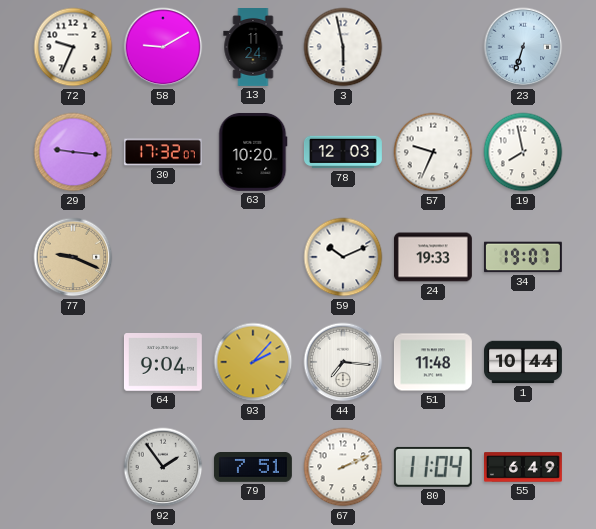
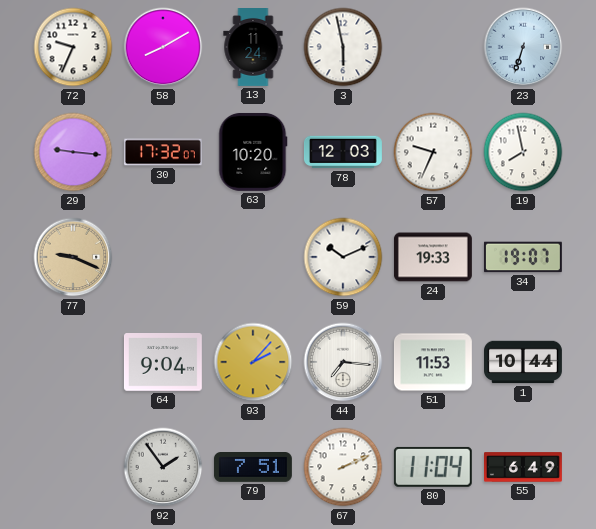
58: 9:10 -> 8:10
51: 11:48 -> 11:53
